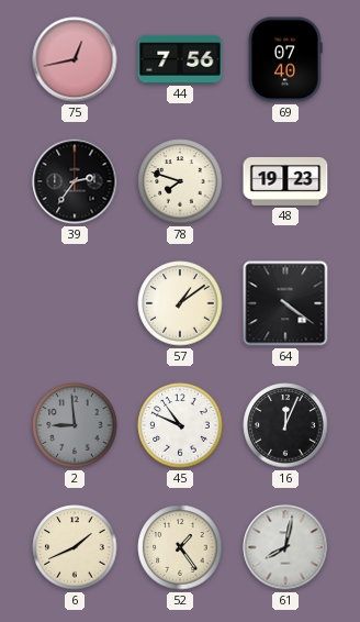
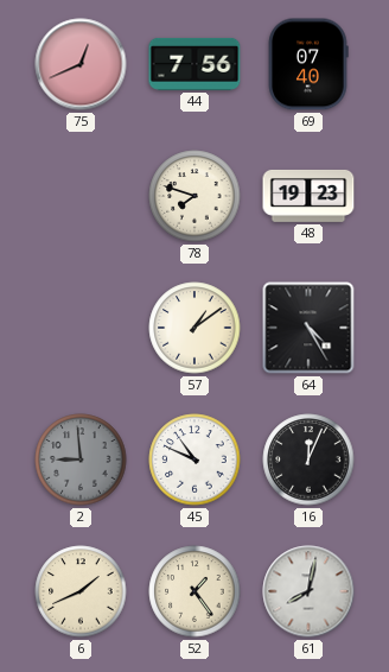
75: 12:43 -> 12:41
39: 2:36 -> none
64: 4:21 -> 4:25
